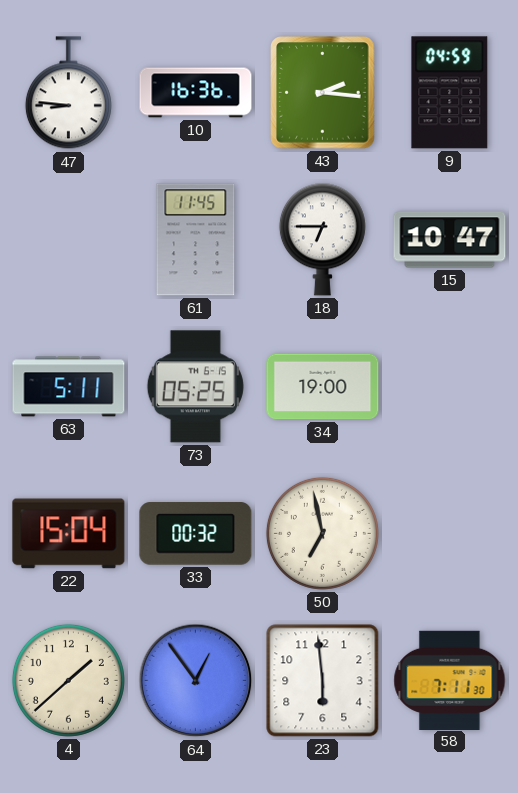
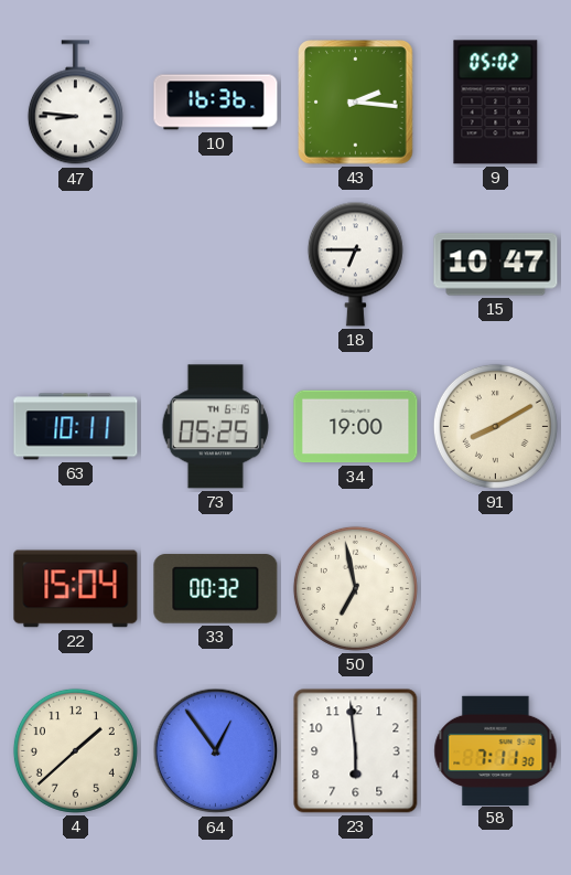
9: 04:59 -> 05:02
61: 11:45 -> none
63: 5:11 -> 10:11
91: none -> 8:10
